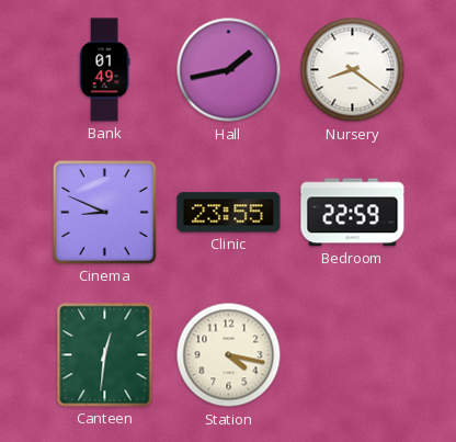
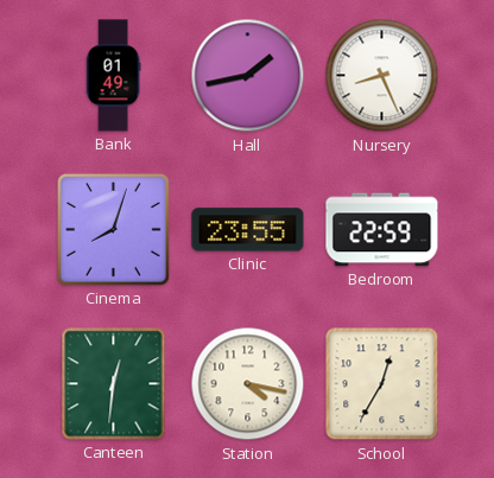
Nursery: 8:21 -> 8:26
Cinema: 8:49 -> 8:03
School: none -> 12:35
